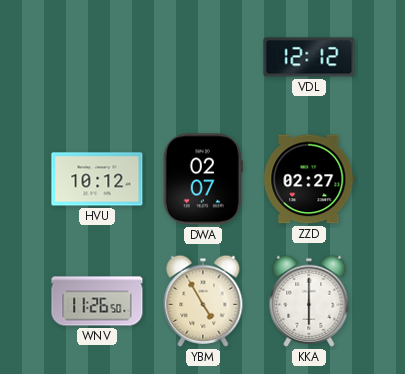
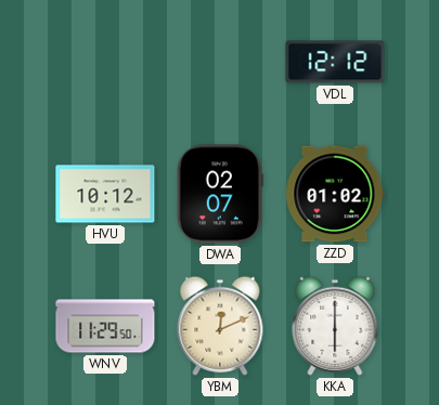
ZZD: 02:27 -> 01:02
WNV: 11:26 -> 11:29
YBM: 4:55 -> 12:11
